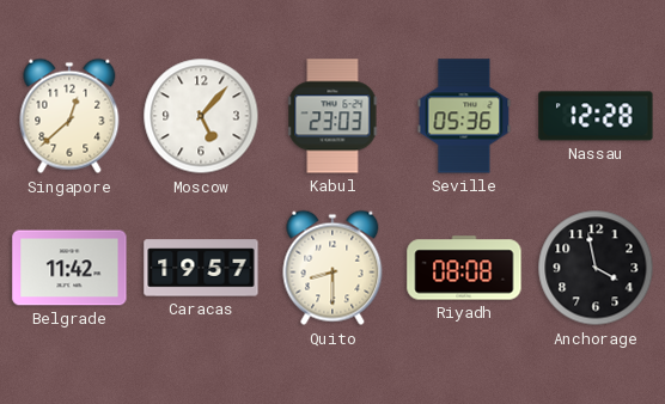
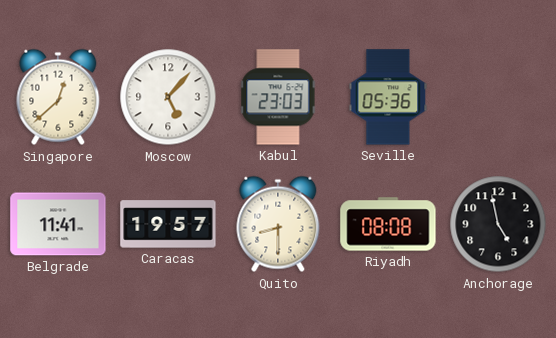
Nassau: 12:28 -> none
Belgrade: 11:42 -> 11:41
Anchorage: 3:58 -> 4:58
